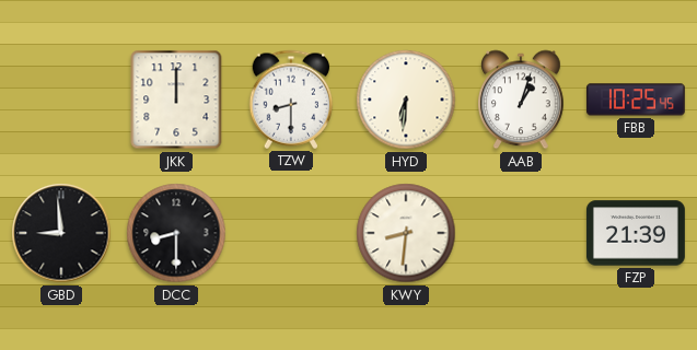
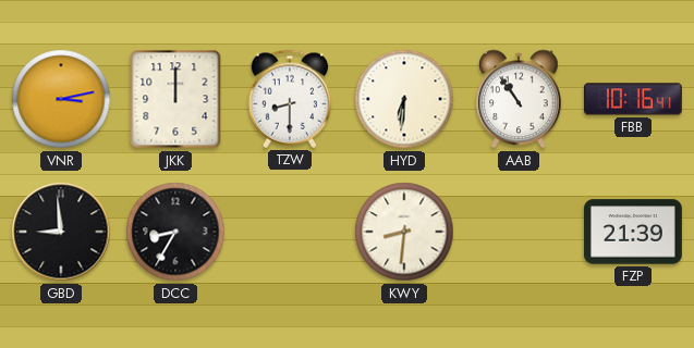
VNR: none -> 3:13
AAB: 1:03 -> 10:54
FBB: 10:25 -> 10:16
DCC: 8:30 -> 8:35
